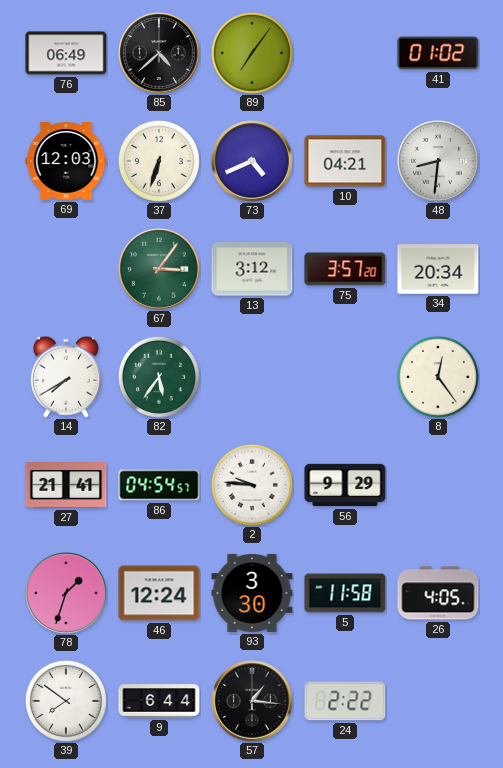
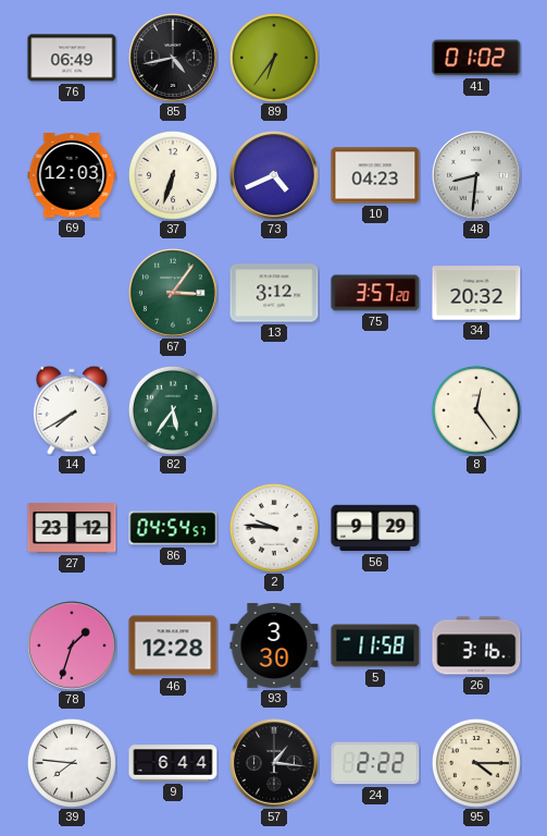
85: 4:38 -> 4:43
89: 7:06 -> 6:36
10: 04:21 -> 04:23
34: 20:34 -> 20:32
27: 21:41 -> 23:12
46: 12:24 -> 12:28
26: 4:05 -> 3:16
39: 7:51 -> 7:46
95: none -> 4:15
